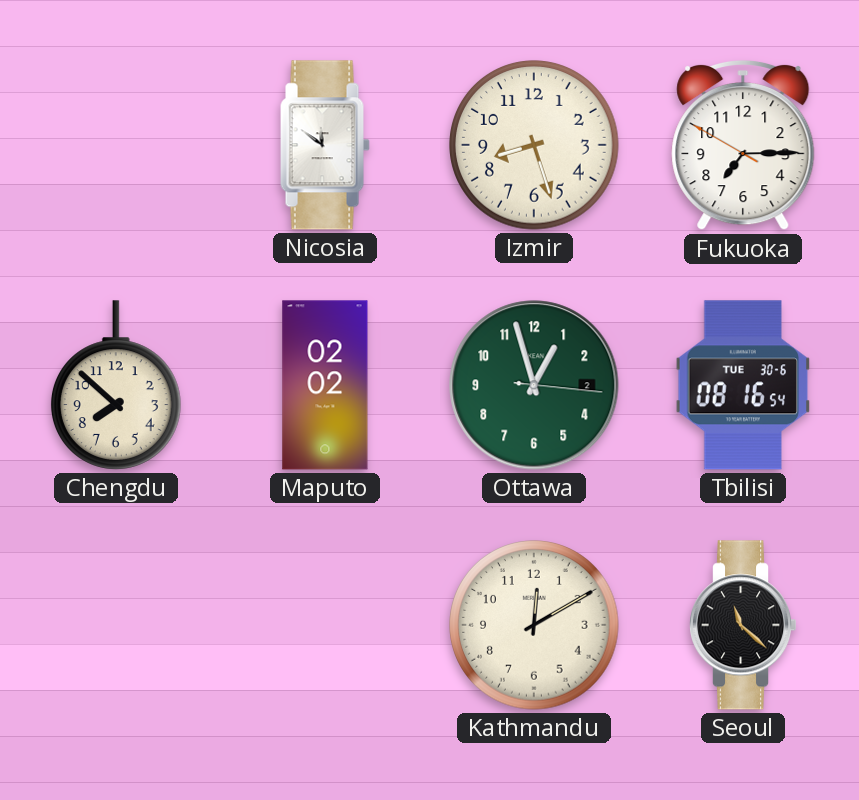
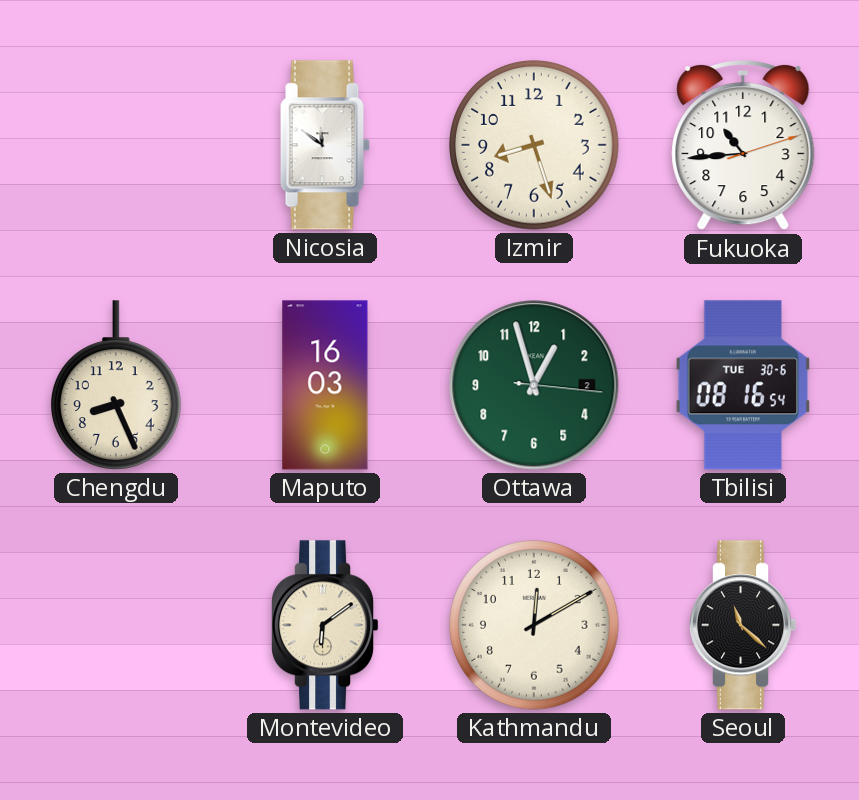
Fukuoka: 7:14 -> 10:44
Chengdu: 7:52 -> 8:26
Maputo: 02:02 -> 16:03
Montevideo: none -> 6:09
